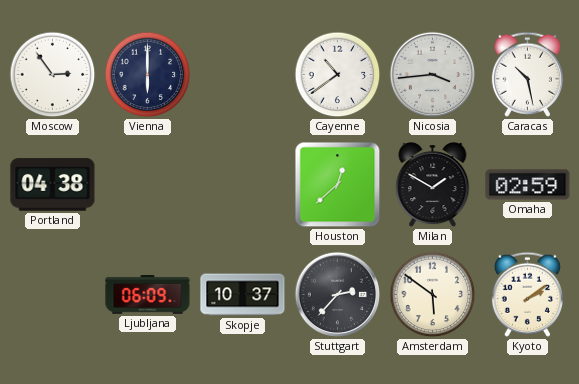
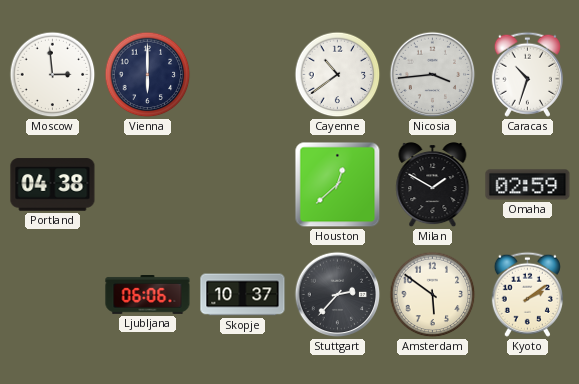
Moscow: 2:54 -> 2:59
Caracas: 10:28 -> 10:33
Ljubljana: 06:09 -> 06:06
